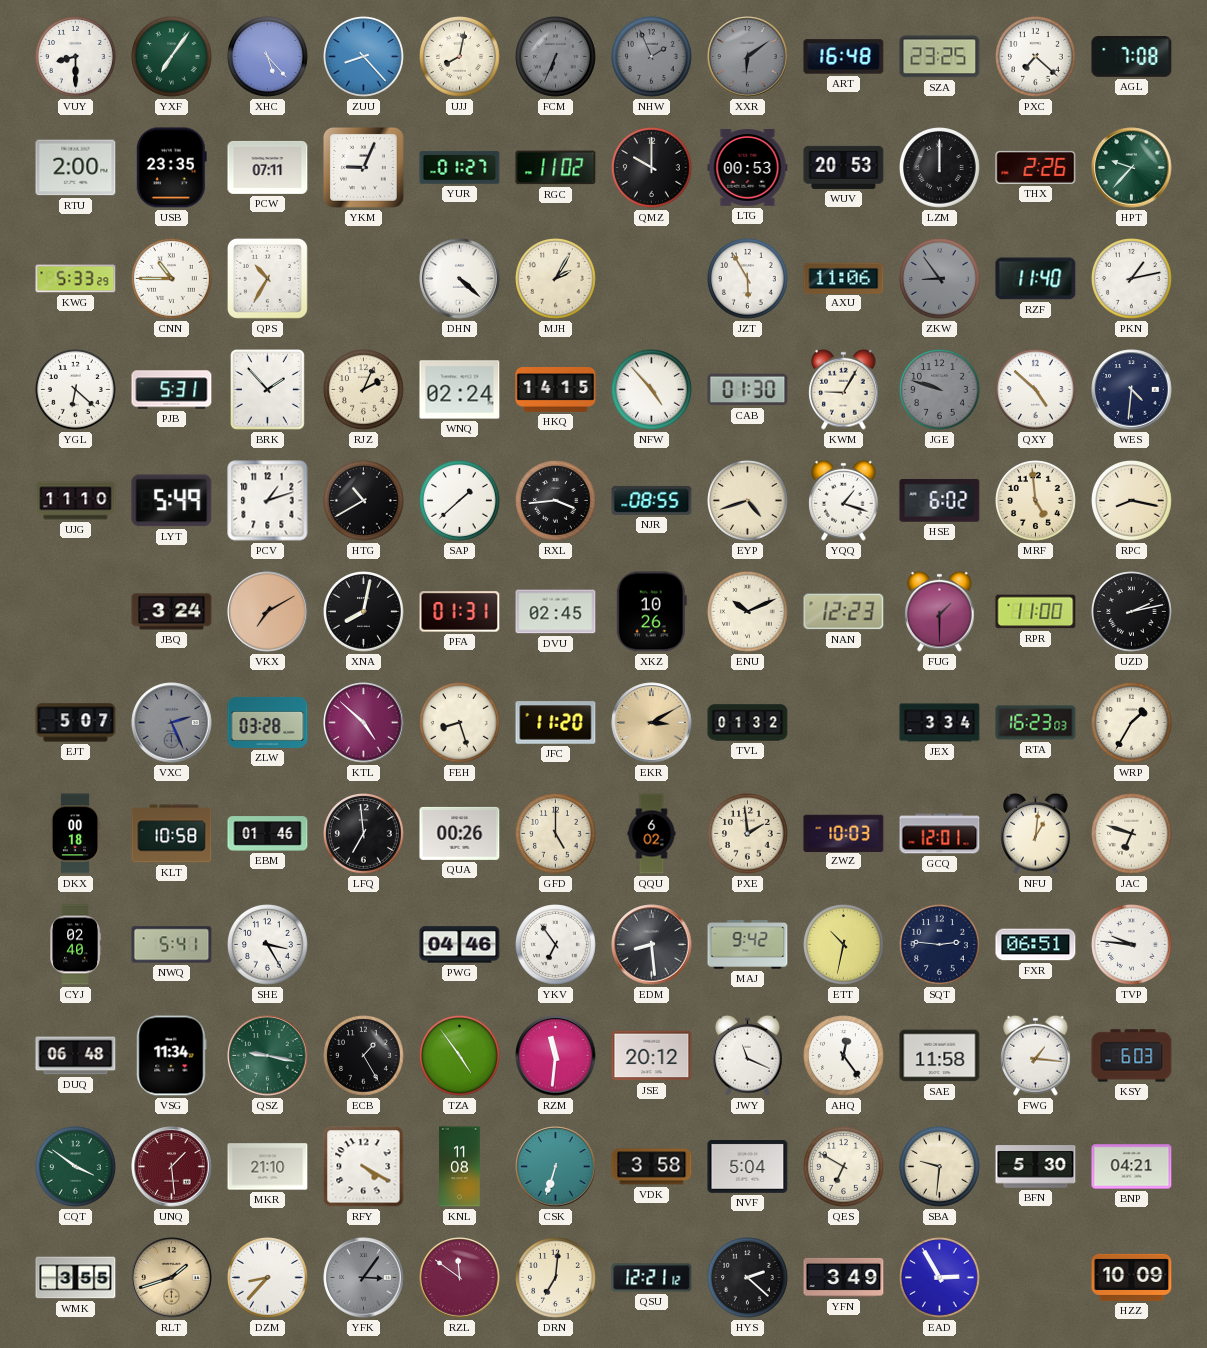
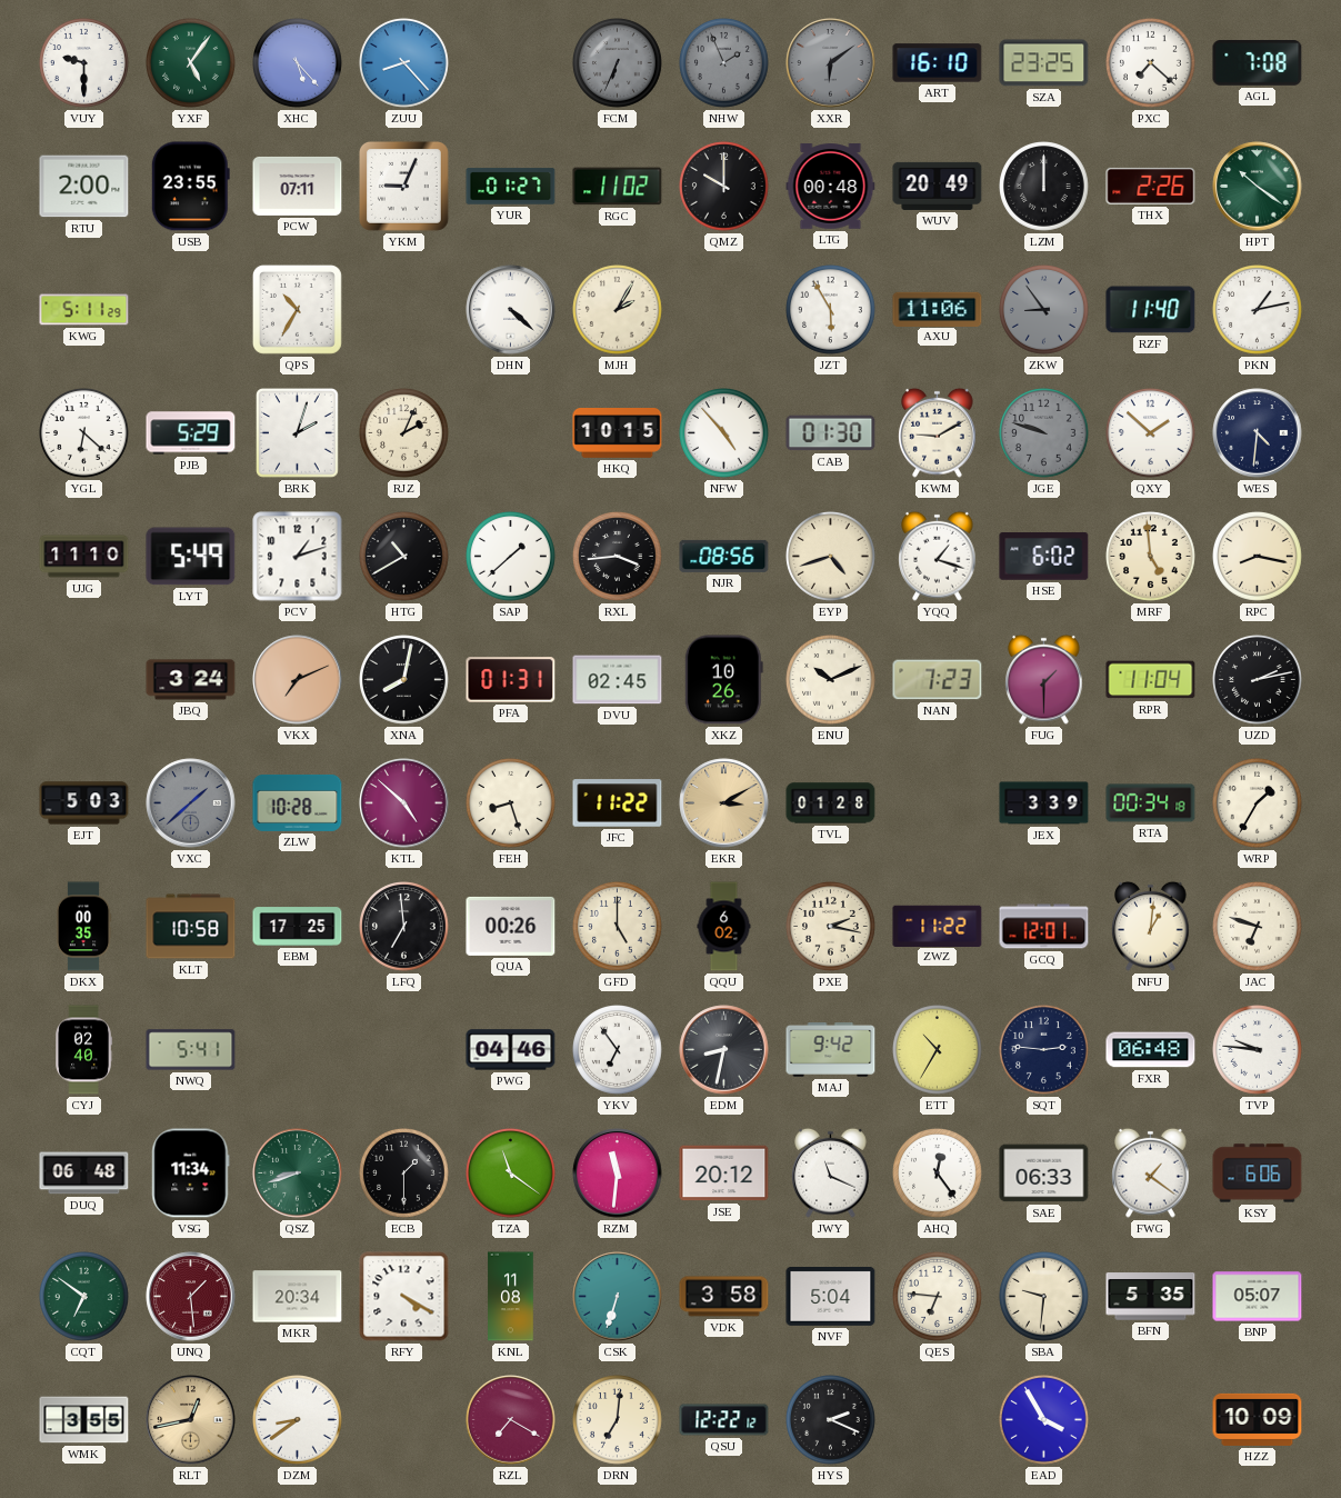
VUY: 8:30 -> 9:30
YXF: 7:06 -> 5:06
UJJ: 8:02 -> none
ART: 16:48 -> 16:10
USB: 23:35 -> 23:55
LTG: 00:53 -> 00:48
WUV: 20:53 -> 20:49
HPT: 9:37 -> 10:21
KWG: 5:33 -> 5:11
CNN: 10:45 -> none
PJB: 5:31 -> 5:29
BRK: 1:53 -> 2:03
WNQ: 02:24 -> none
HKQ: 14:15 -> 10:15
KWM: 9:05 -> 9:10
QXY: 4:52 -> 1:52
NJR: 08:55 -> 08:56
VKX: 7:10 -> 7:11
NAN: 12:23 -> 7:23
RPR: 11:00 -> 11:04
EJT: 5:07 -> 5:03
VXC: 2:26 -> 1:38
ZLW: 03:28 -> 10:28
JFC: 11:20 -> 11:22
TVL: 01:32 -> 01:28
JEX: 3:34 -> 3:39
RTA: 16:23 -> 00:34
DKX: 00:18 -> 00:35
EBM: 01:46 -> 17:25
PXE: 1:59 -> 2:17
ZWZ: 10:03 -> 11:22
SHE: 3:25 -> none
EDM: 8:29 -> 8:32
ETT: 10:32 -> 10:35
FXR: 06:51 -> 06:48
QSZ: 9:17 -> 8:42
ECB: 1:25 -> 1:30
TZA: 4:54 -> 11:21
SAE: 11:58 -> 06:33
FWG: 1:16 -> 1:21
KSY: 6:03 -> 6:06
CQT: 3:51 -> 6:51
MKR: 21:10 -> 20:34
QES: 6:50 -> 6:46
BFN: 5:30 -> 5:35
BNP: 04:21 -> 05:07
RLT: 1:42 -> 12:43
DZM: 8:37 -> 8:39
YFK: 3:06 -> none
RZL: 11:51 -> 7:20
QSU: 12:21 -> 12:22
HYS: 2:22 -> 2:19
YFN: 3:49 -> none
EAD: 2:55 -> 3:55
